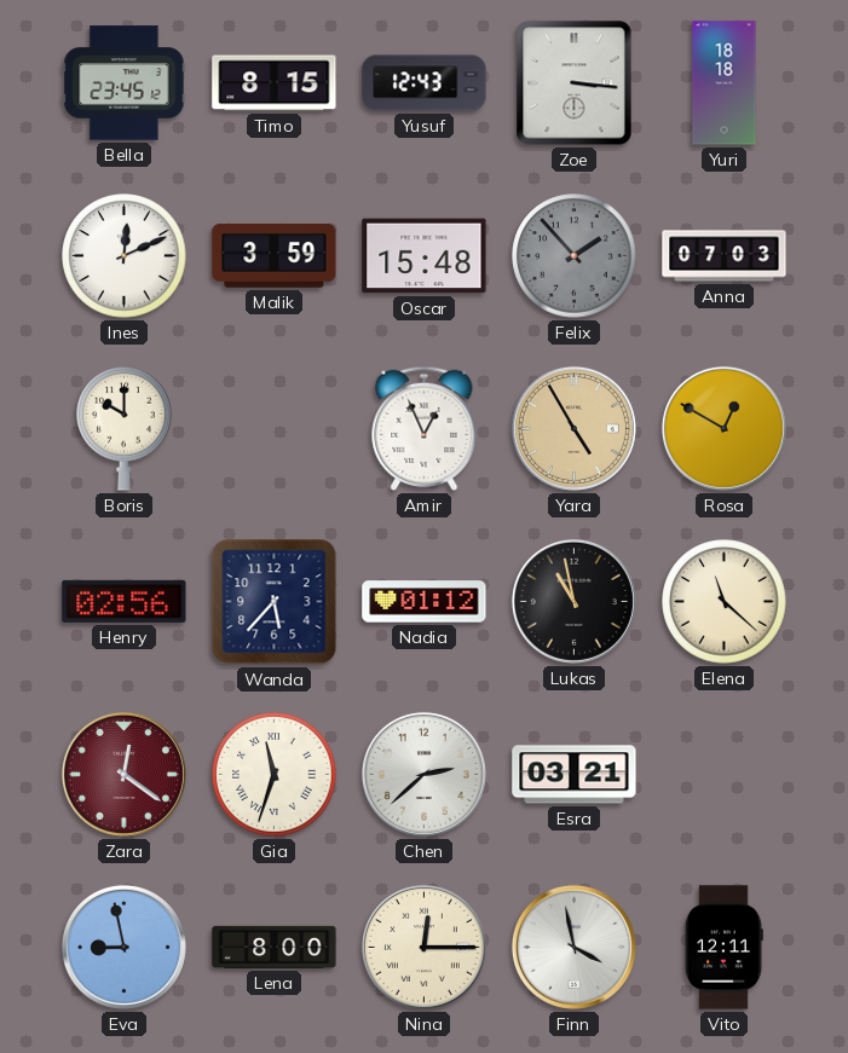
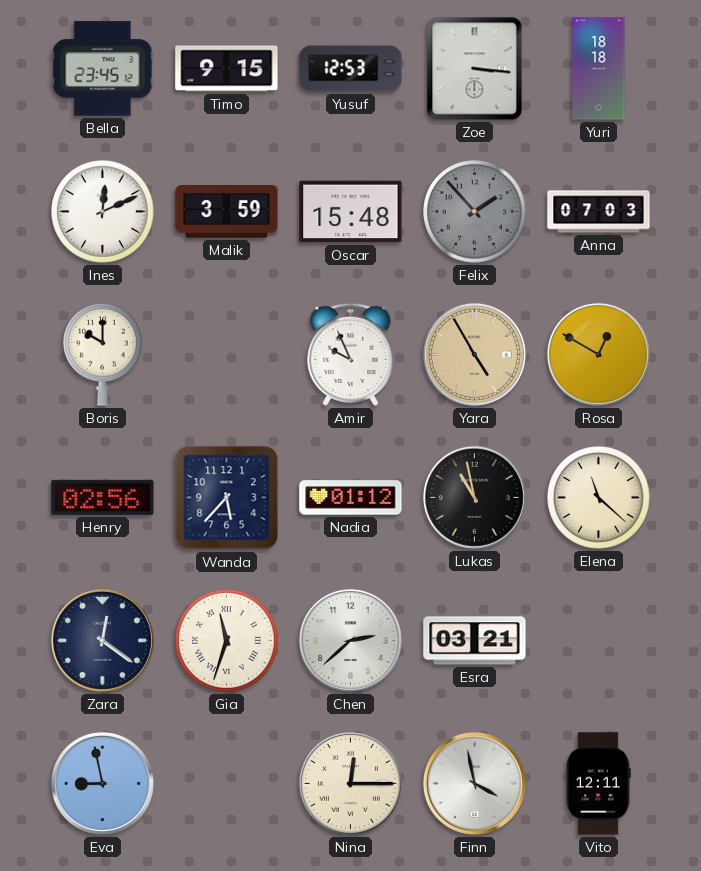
Timo: 8:15 -> 9:15
Yusuf: 12:43 -> 12:53
Amir: 12:56 -> 9:56
Zara dial: burgundy -> navy
Lena: 8:00 -> none
